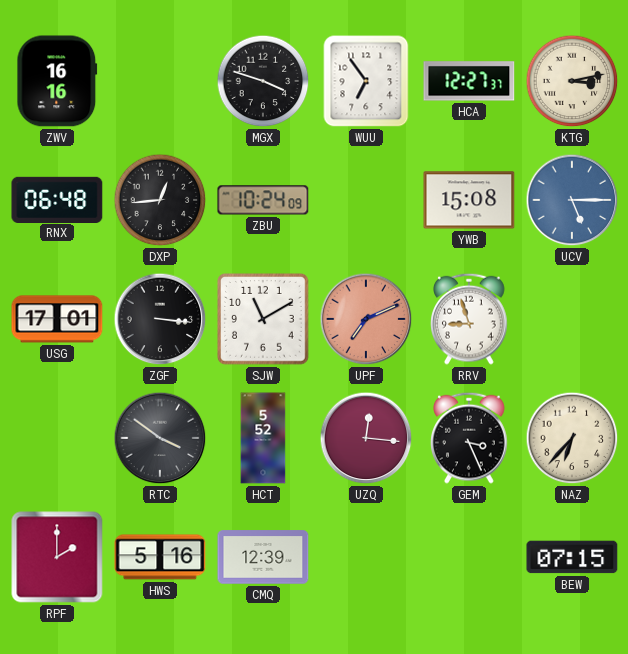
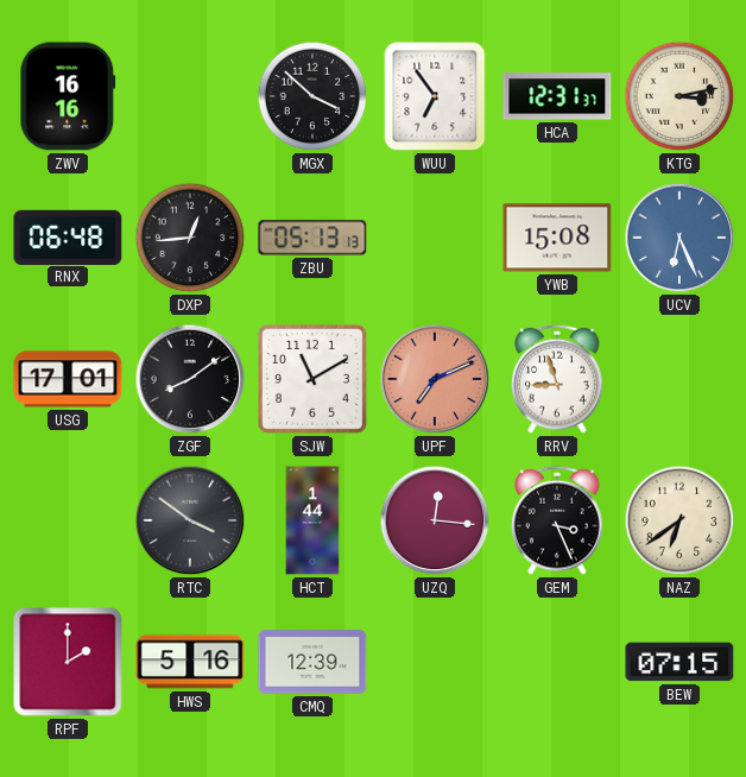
MGX: 3:48 -> 3:52
HCA: 12:27 -> 12:31
ZBU: 10:24 -> 05:13
UCV: 5:15 -> 6:26
ZGF: 3:16 -> 8:09
HCT: 5:52 -> 1:44
NAZ: 6:37 -> 6:39
